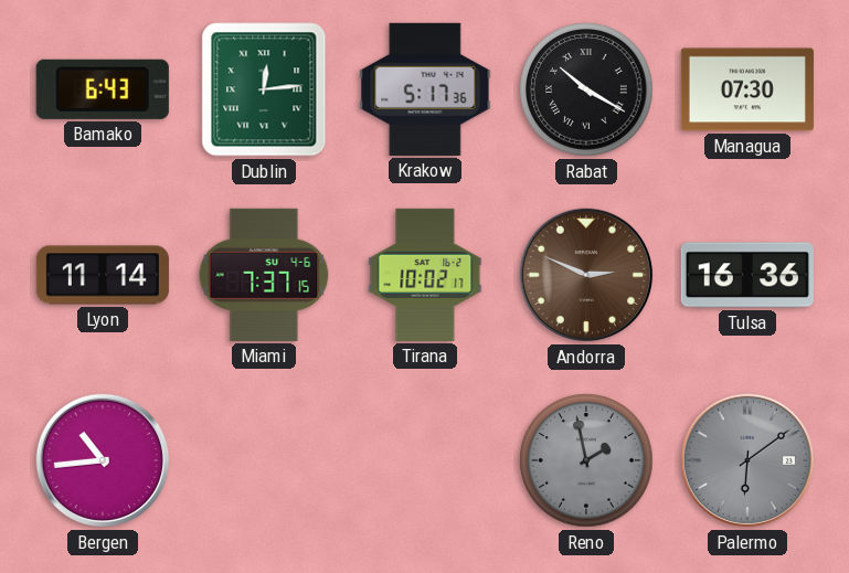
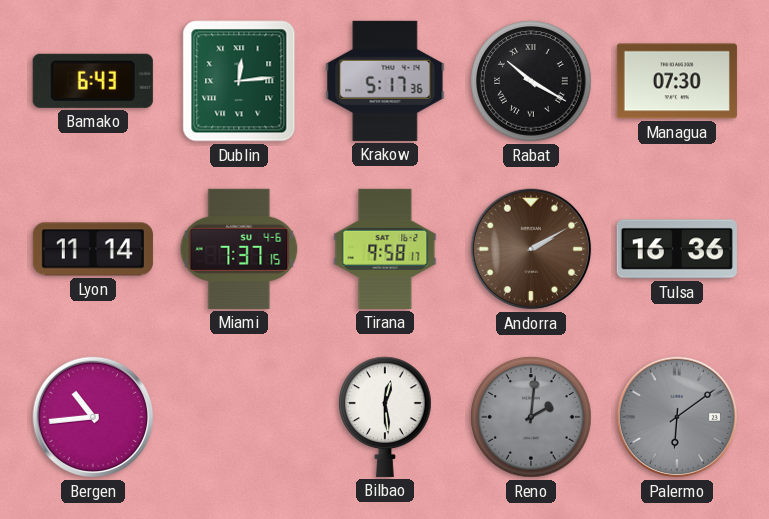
Tirana: 10:02 -> 9:58
Andorra: 2:49 -> 2:10
Bilbao: none -> 12:29
Reno: 1:58 -> 2:01
